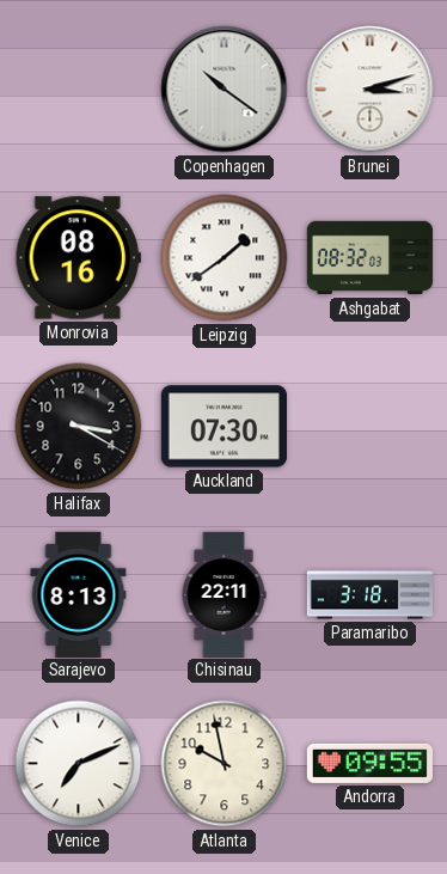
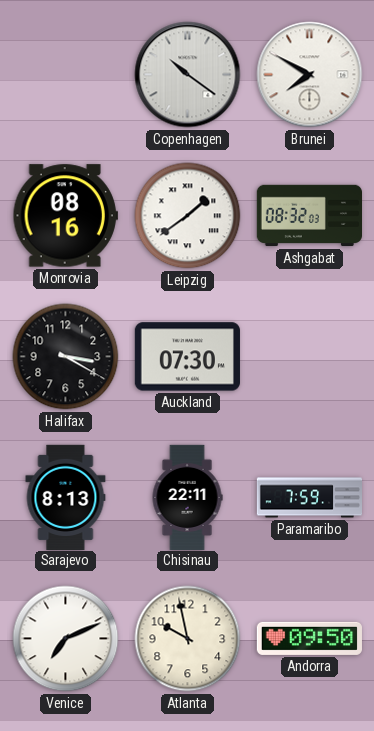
Brunei: 3:12 -> 7:50
Paramaribo: 3:18 -> 7:59
Andorra: 09:55 -> 09:50
